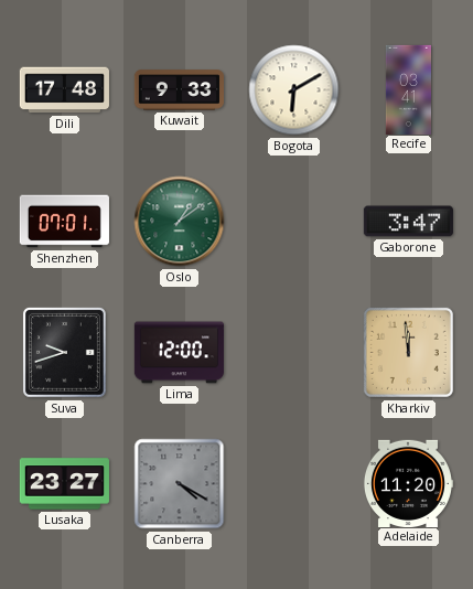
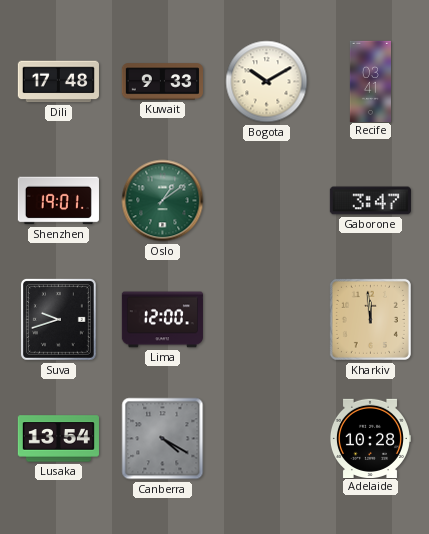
Bogota: 6:10 -> 10:10
Shenzhen: 07:01 -> 19:01
Lusaka: 23:27 -> 13:54
Adelaide: 11:20 -> 10:28
